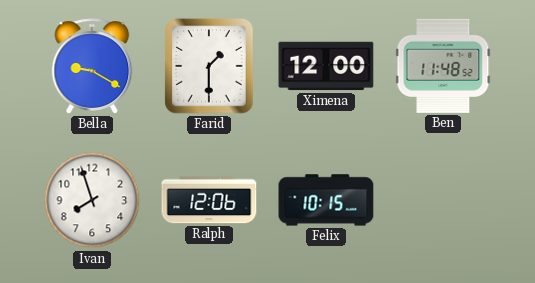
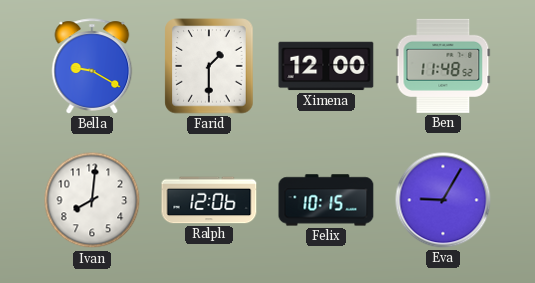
Ivan: 7:57 -> 8:01
Eva: none -> 9:05
